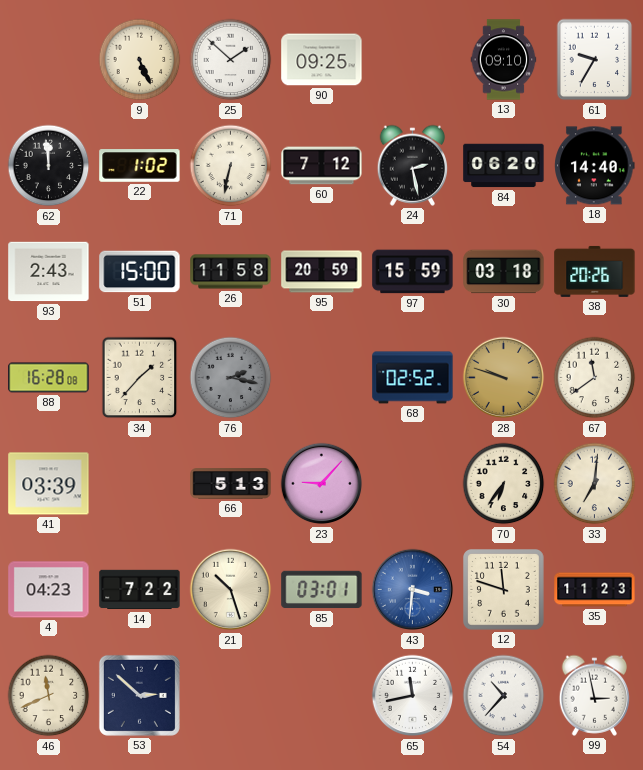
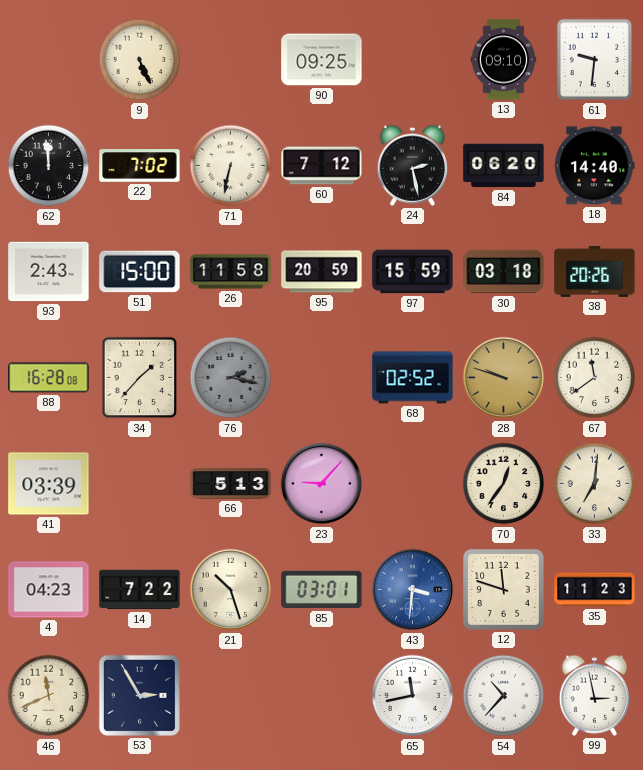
25: 1:52 -> none
61: 9:35 -> 9:31
22: 1:02 -> 7:02
70: 6:36 -> 12:36
53: 2:52 -> 2:55
